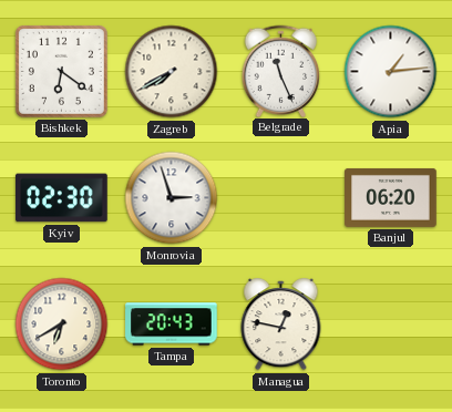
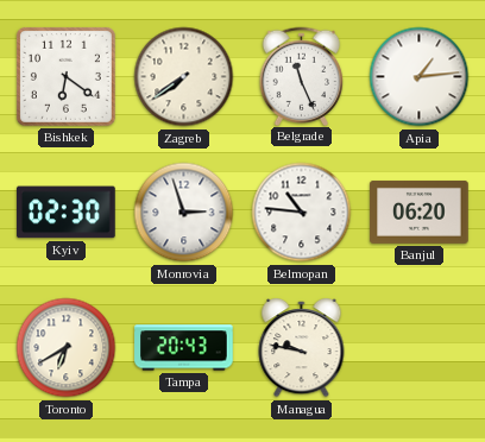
Zagreb: 7:40 -> 7:39
Belmopan: none -> 10:46
Managua: 12:47 -> 9:47
